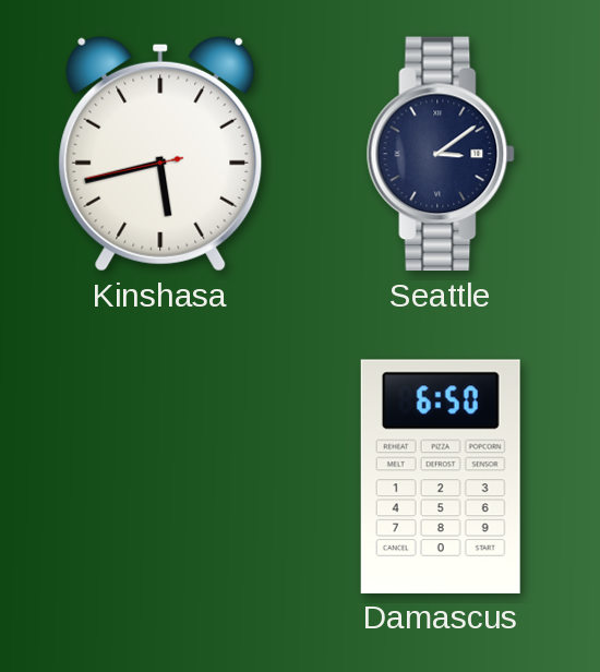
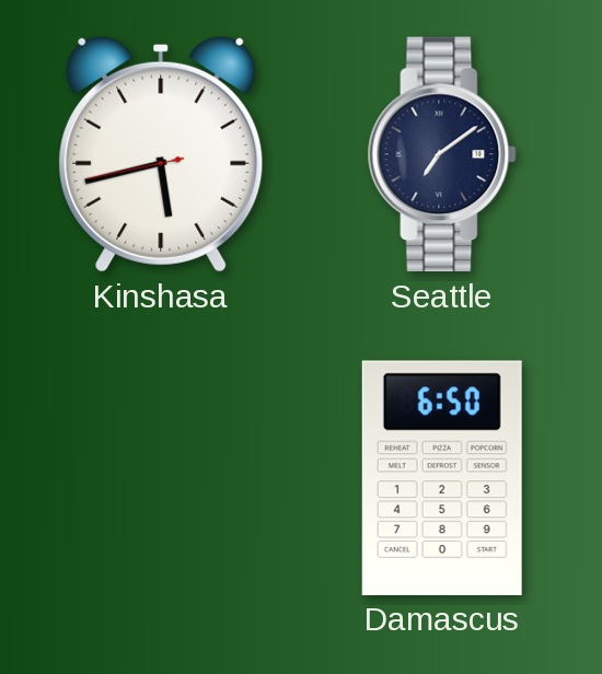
Seattle: 3:09 -> 7:09
